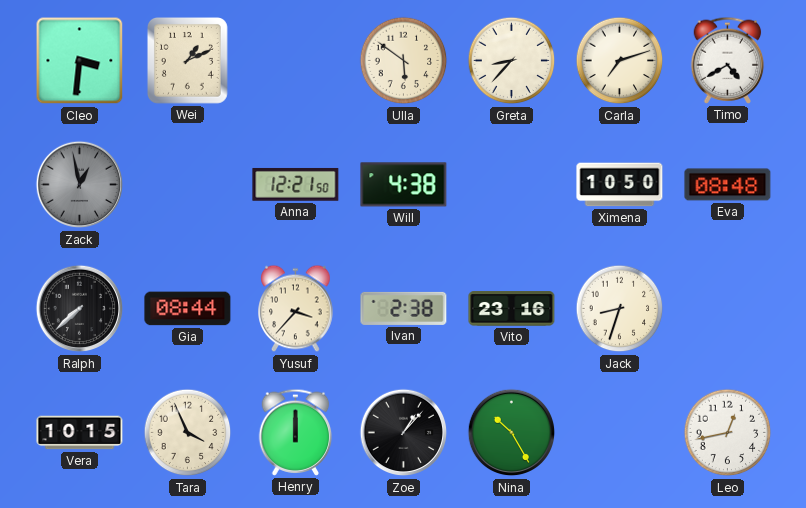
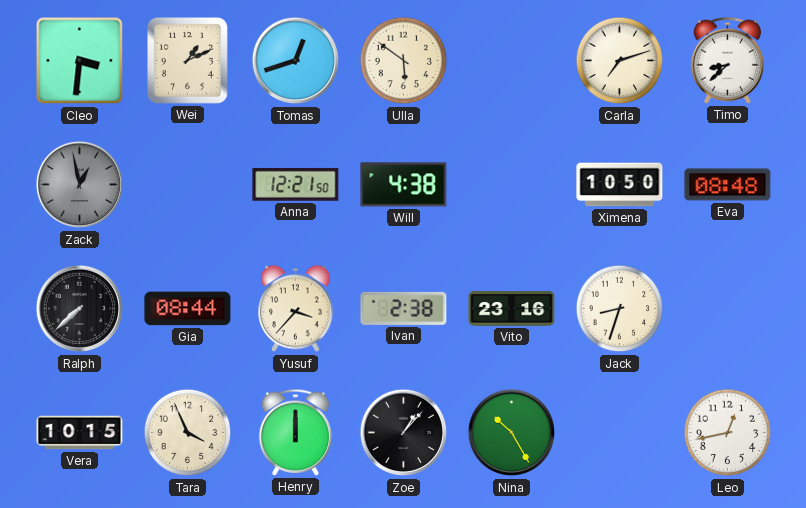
Tomas: none -> 12:42
Greta: 8:37 -> none
Timo: 4:40 -> 8:38
